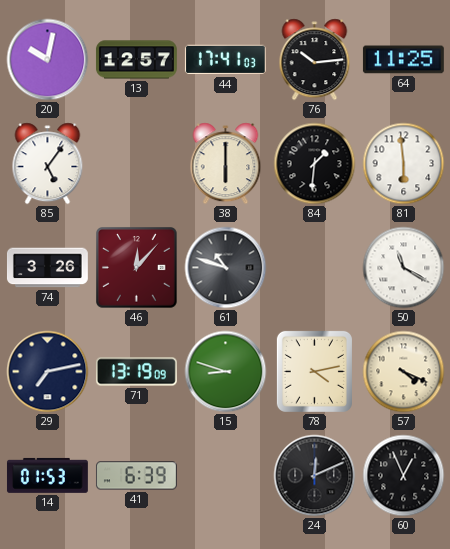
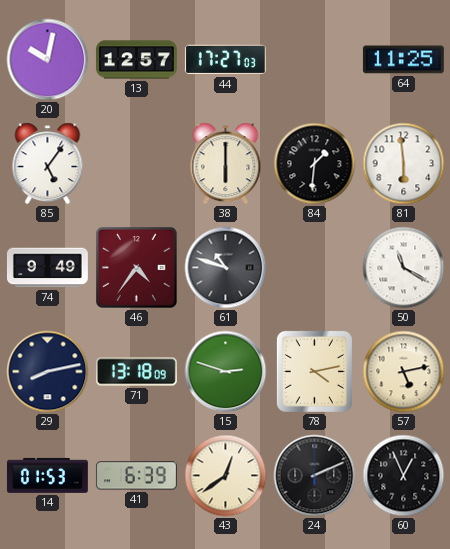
44: 17:41 -> 17:27
76: 10:14 -> none
74: 3:26 -> 9:49
46: 12:07 -> 4:36
29: 7:13 -> 8:13
71: 13:19 -> 13:18
15: 8:48 -> 2:48
57: 4:19 -> 5:13
43: none -> 12:39
24: 12:11 -> 2:11
